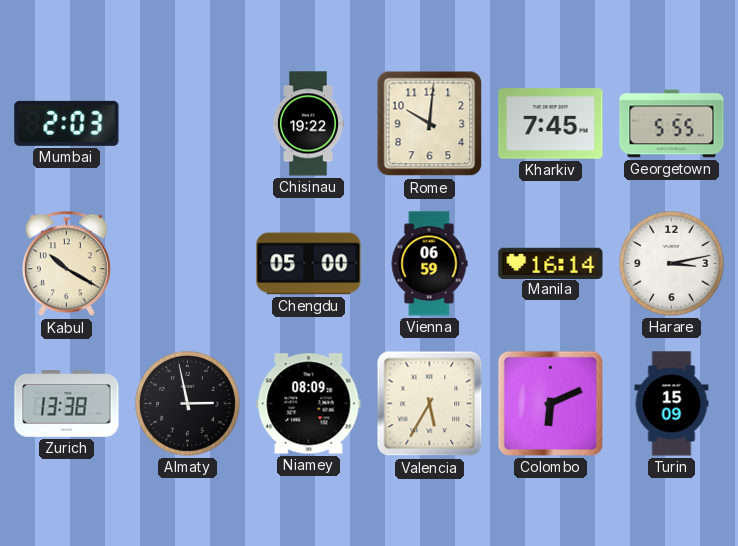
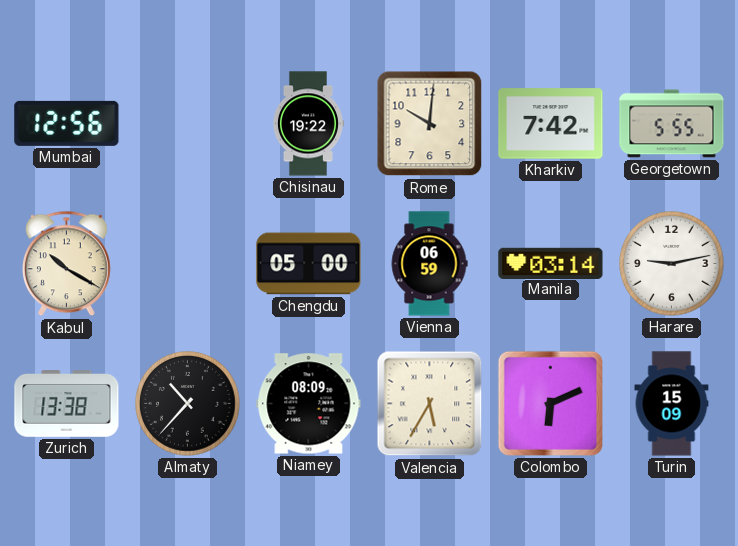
Mumbai: 2:03 -> 12:56
Kharkiv: 7:45 -> 7:42
Manila: 16:14 -> 03:14
Harare: 3:13 -> 9:13
Almaty: 2:58 -> 10:37
